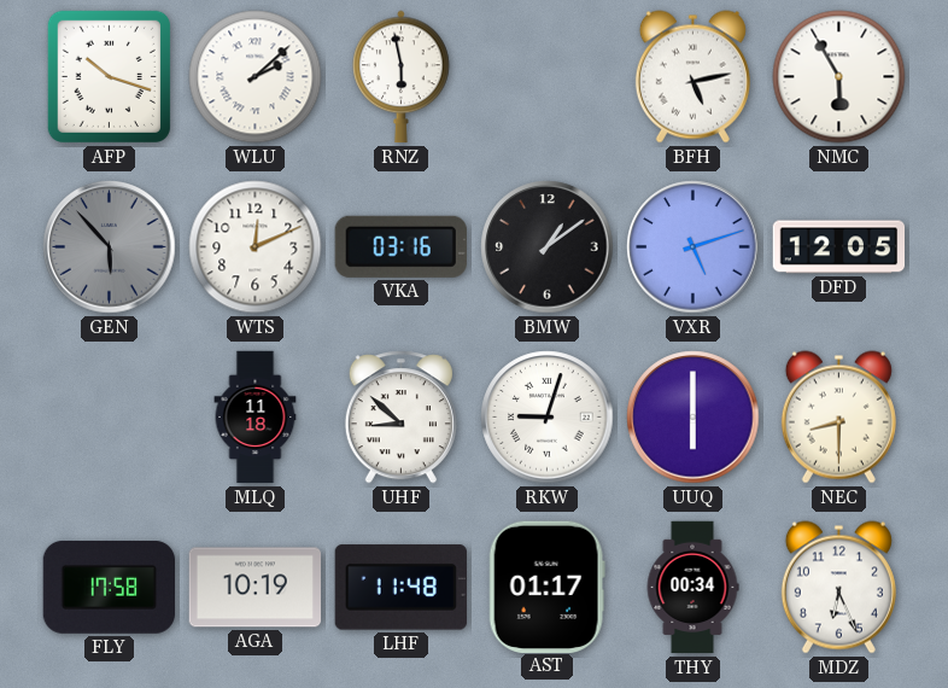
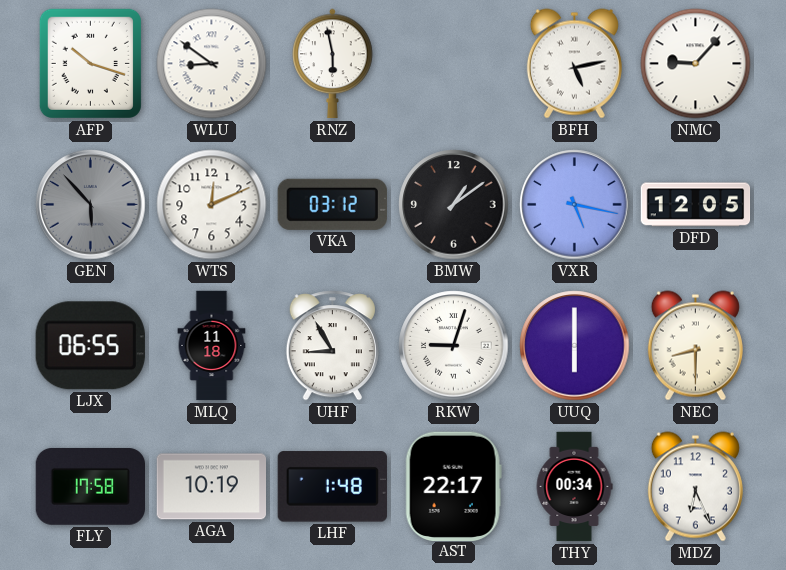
WLU: 2:08 -> 8:51
NMC: 5:55 -> 9:07
VKA: 03:16 -> 03:12
VXR: 5:12 -> 5:17
LJX: none -> 06:55
UHF: 8:52 -> 8:55
LHF: 11:48 -> 1:48
AST: 01:17 -> 22:17
